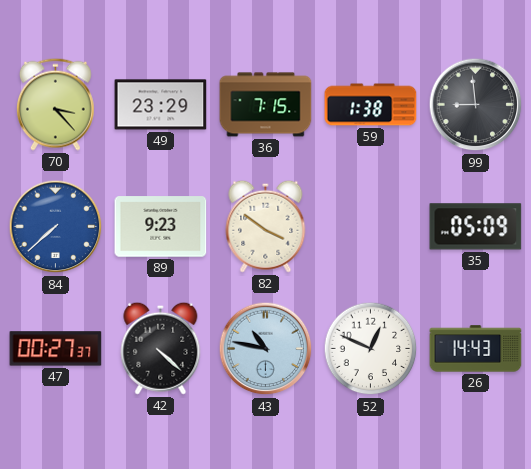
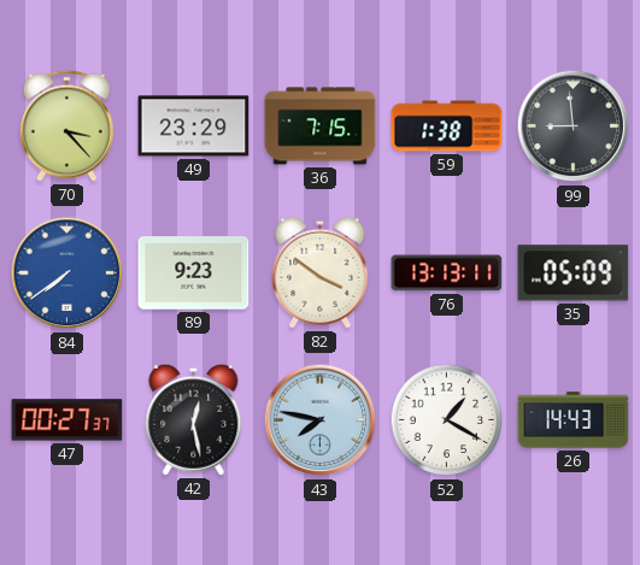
84: 7:38 -> 7:39
76: none -> 13:13
42: 4:22 -> 12:28
43: 10:47 -> 7:47
52: 12:49 -> 1:20
